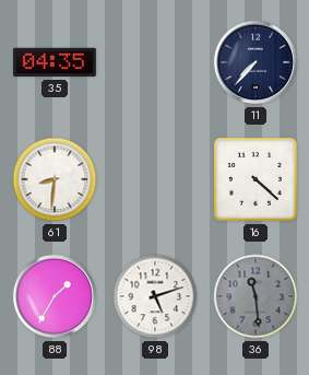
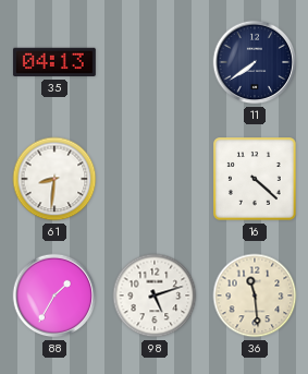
35: 04:35 -> 04:13
11: 7:37 -> 7:39
36 dial: grey -> cream
